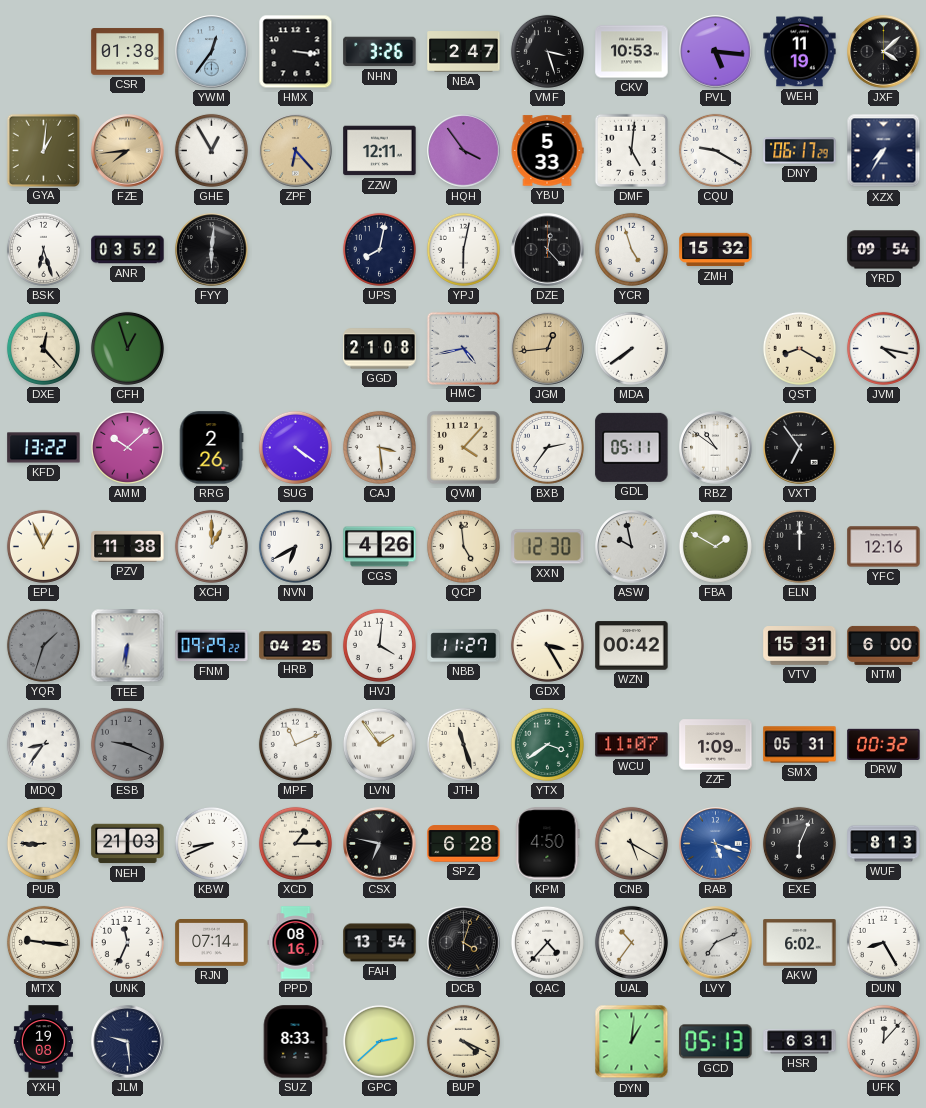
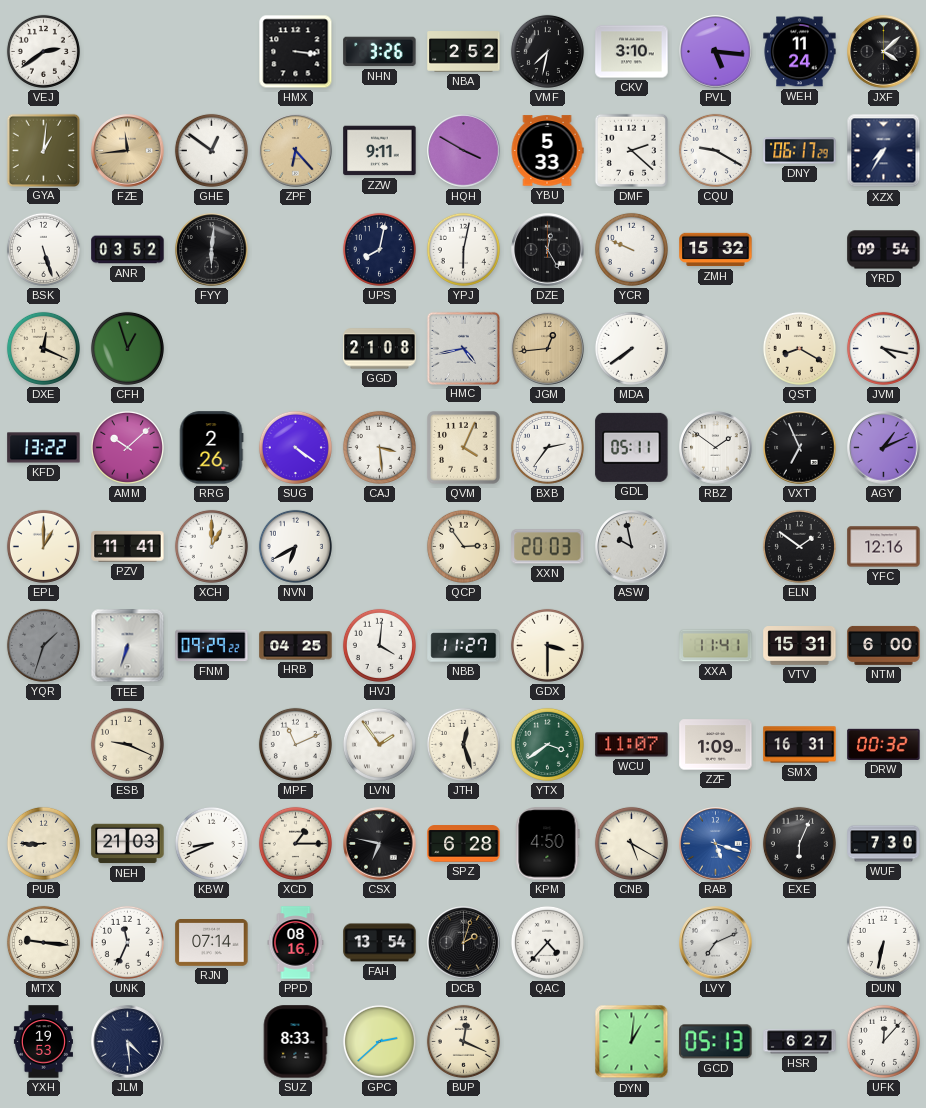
VEJ: none -> 2:39
CSR: 01:38 -> none
YWM: 12:36 -> none
NBA: 2:47 -> 2:52
VMF: 3:27 -> 7:32
CKV: 10:53 -> 3:10
WEH: 11:19 -> 11:24
FZE: 7:44 -> 11:44
GHE: 12:55 -> 12:51
ZZW: 12:11 -> 9:11
HQH: 3:54 -> 3:50
DMF: 5:01 -> 2:22
BSK: 6:27 -> 5:27
DZE: 12:23 -> 12:25
YCR: 4:57 -> 9:49
DXE: 12:23 -> 12:19
QVM: 4:07 -> 4:04
RBZ: 10:51 -> 1:51
VXT: 6:54 -> 6:56
AGY: none -> 1:11
EPL: 12:56 -> 1:00
PZV: 11:38 -> 11:41
CGS: 4:26 -> none
QCP: 4:59 -> 2:54
XXN: 12:30 -> 20:03
FBA: 1:50 -> none
ELN: 12:00 -> 1:51
TEE: 6:31 -> 6:33
GDX: 3:25 -> 3:30
WZN: 00:42 -> none
XXA: none -> 11:41
MDQ: 8:36 -> none
ESB dial: grey -> cream
JTH: 11:27 -> 12:27
SMX: 05:31 -> 16:31
WUF: 8:13 -> 7:30
DCB: 4:03 -> 2:03
UAL: 10:36 -> none
AKW: 6:02 -> none
DUN: 8:25 -> 6:32
YXH: 19:08 -> 19:53
JLM: 9:29 -> 4:29
BUP: 4:19 -> 12:19
HSR: 6:31 -> 6:27
